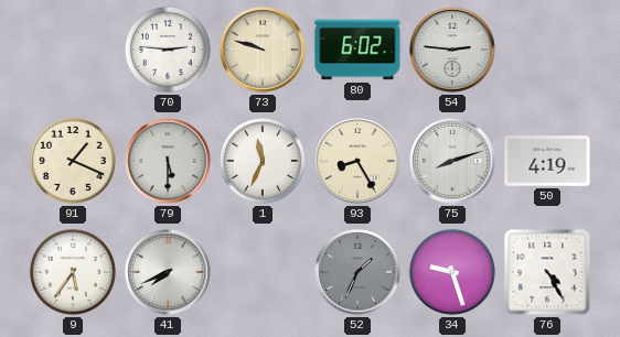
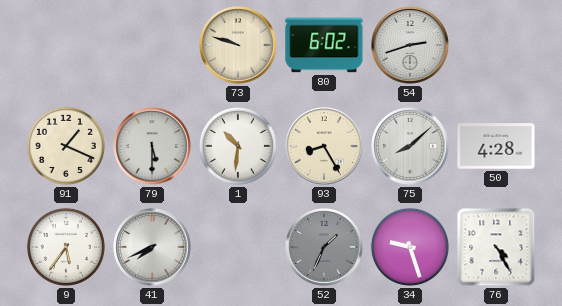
70: 2:46 -> none
54: 2:46 -> 2:42
1: 11:34 -> 10:31
75: 8:12 -> 8:08
50: 4:19 -> 4:28
